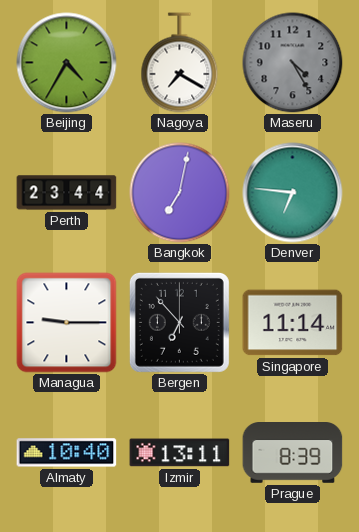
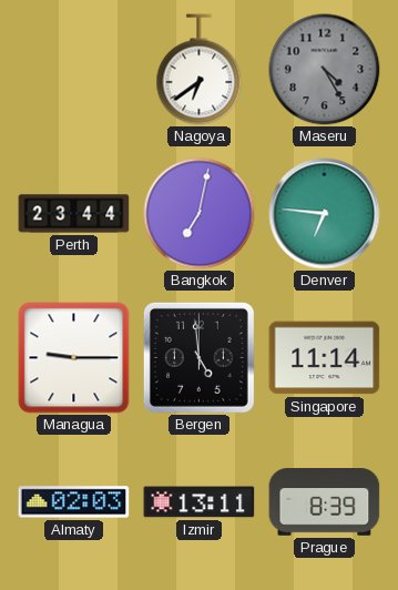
Beijing: 4:35 -> none
Nagoya: 7:20 -> 6:39
Bergen: 6:53 -> 4:59
Almaty: 10:40 -> 02:03
